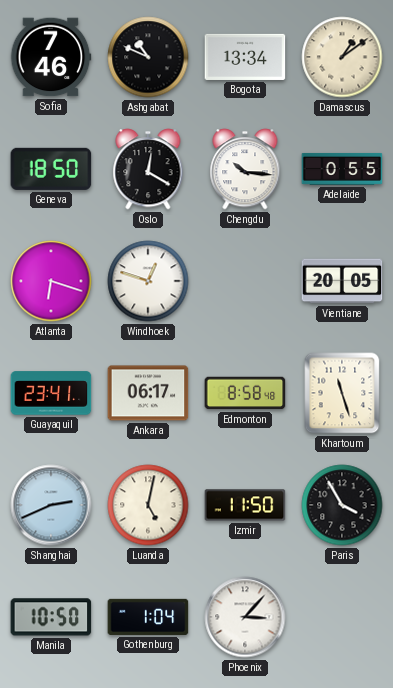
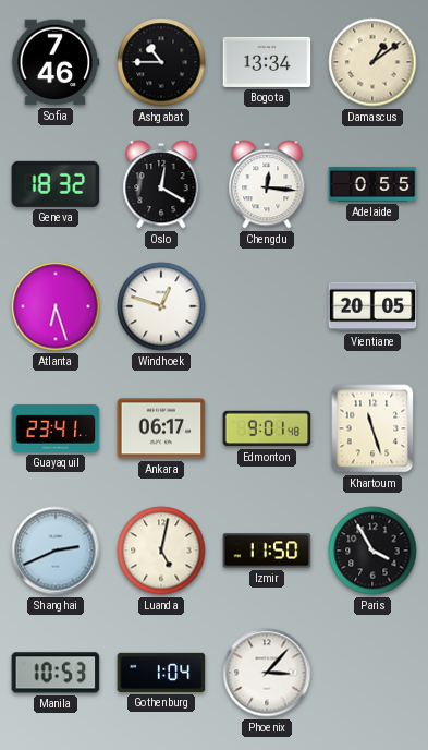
Ashgabat: 10:49 -> 10:45
Geneva: 18:50 -> 18:32
Chengdu: 10:16 -> 12:16
Atlanta: 6:18 -> 6:27
Edmonton: 8:58 -> 9:01
Manila: 10:50 -> 10:53
